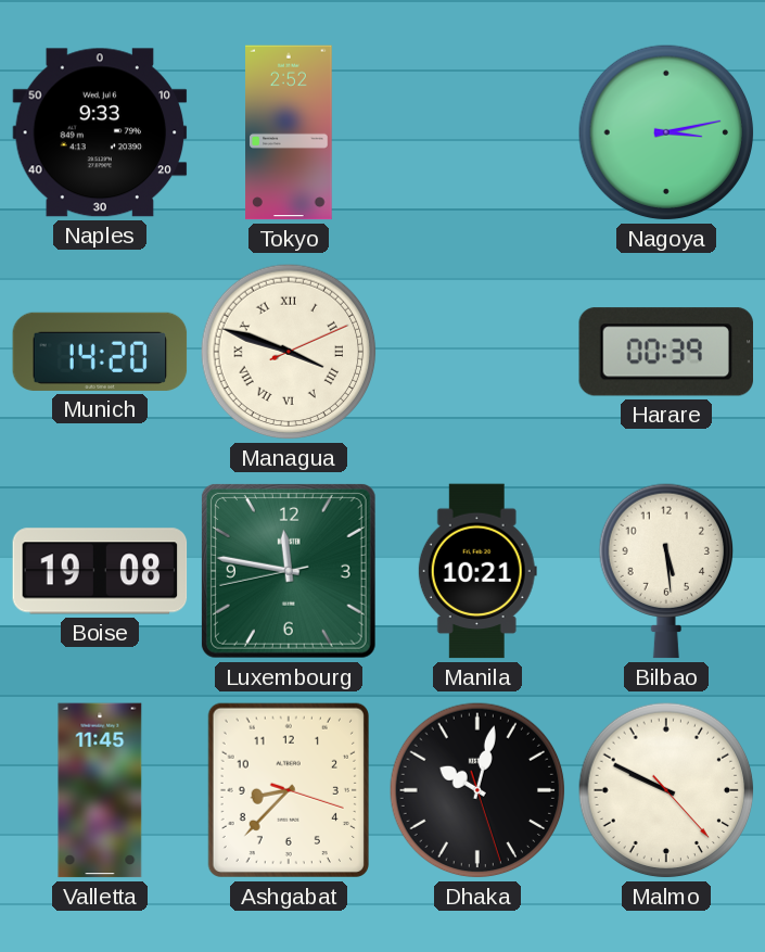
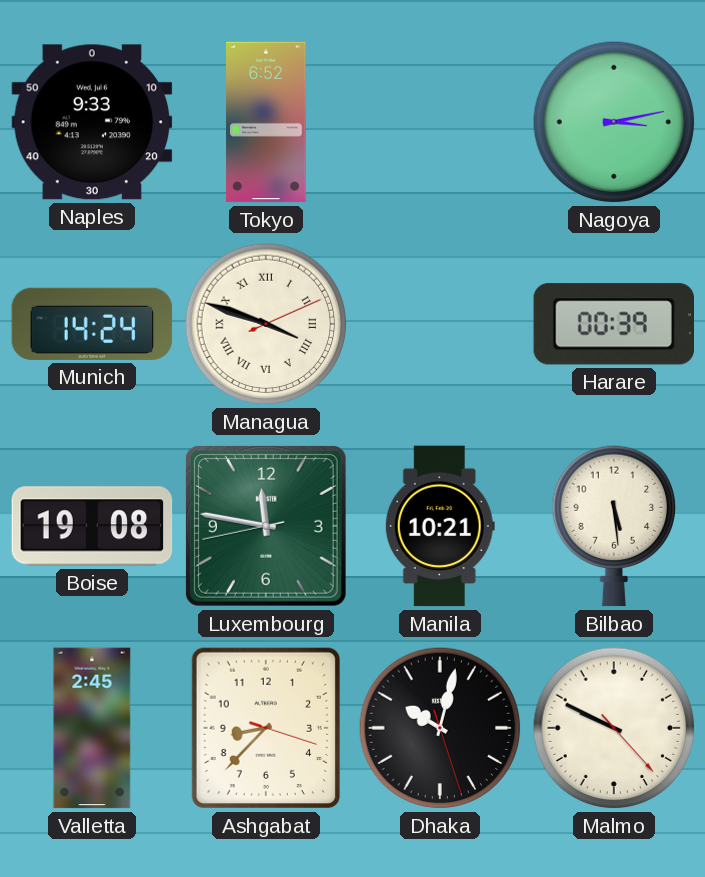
Tokyo: 2:52 -> 6:52
Munich: 14:20 -> 14:24
Valletta: 11:45 -> 2:45
